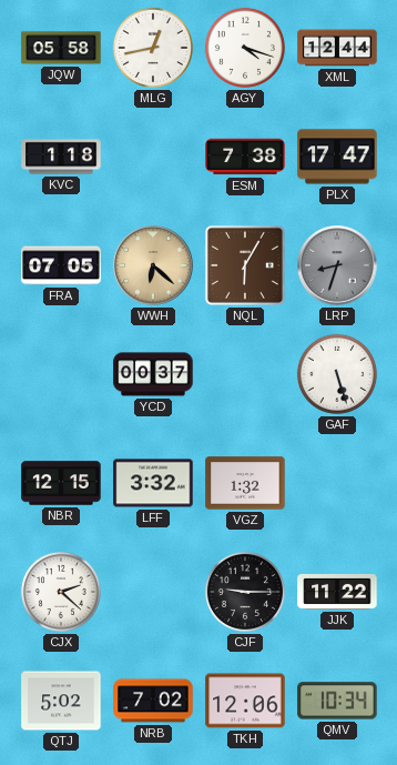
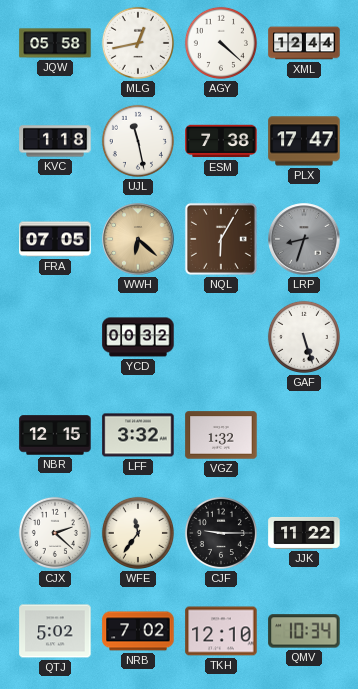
AGY: 4:18 -> 4:22
UJL: none -> 11:28
YCD: 00:37 -> 00:32
WFE: none -> 11:36
TKH: 12:06 -> 12:10
